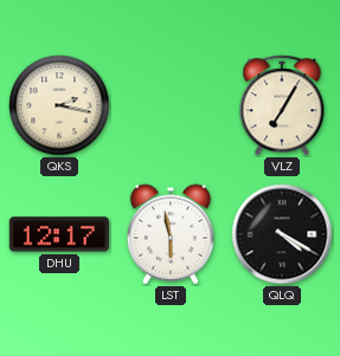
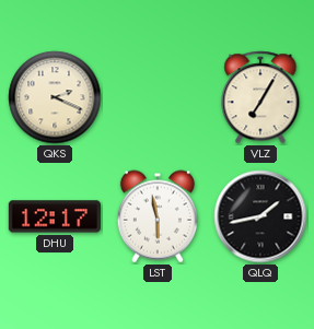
QKS: 2:17 -> 2:19
QLQ: 4:20 -> 1:43
